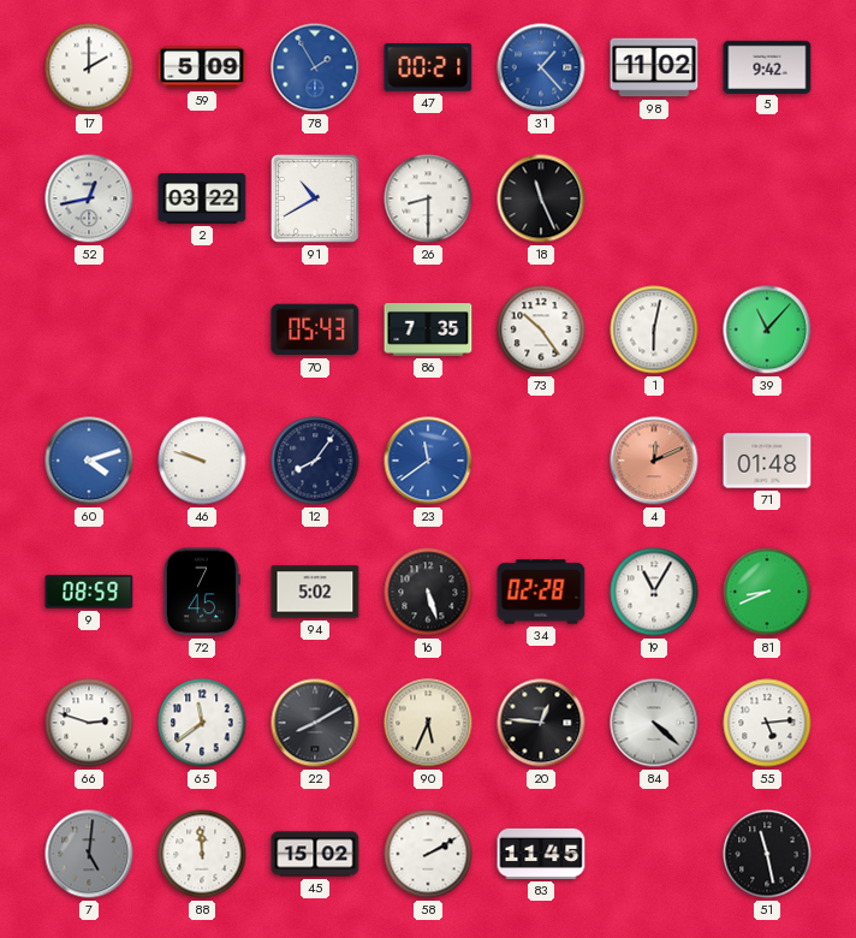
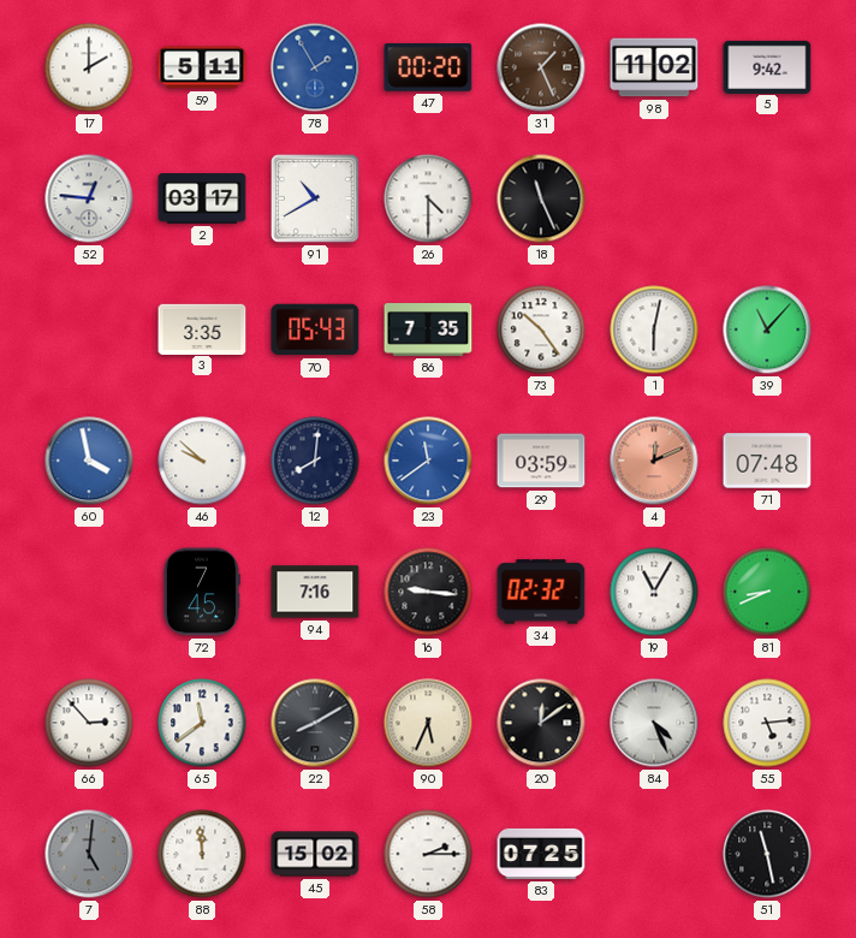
59: 5:09 -> 5:11
47: 00:21 -> 00:20
31: 1:23 -> 1:26
31 dial: blue -> brown
52: 12:43 -> 12:46
2: 03:22 -> 03:17
26: 8:30 -> 4:30
3: none -> 3:35
60: 4:12 -> 3:58
46: 9:48 -> 9:52
12: 8:06 -> 8:01
29: none -> 03:59
71: 01:48 -> 07:48
9: 08:59 -> none
94: 5:02 -> 7:16
16: 5:27 -> 9:16
34: 02:28 -> 02:32
66: 2:48 -> 2:53
20: 12:46 -> 12:09
84: 4:22 -> 4:26
58: 2:10 -> 2:15
83: 11:45 -> 07:25
